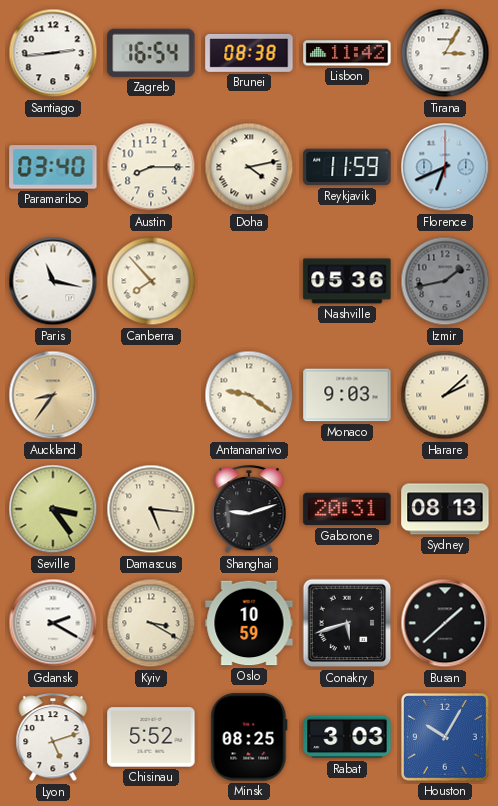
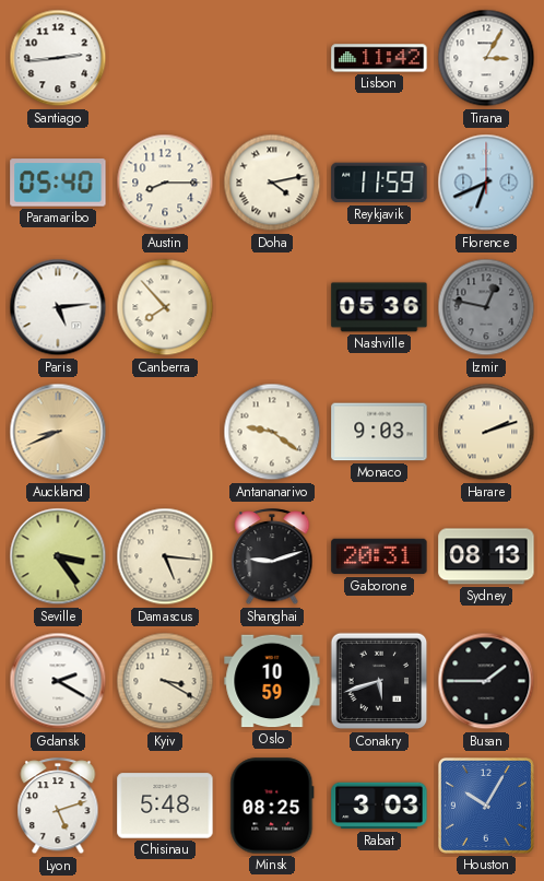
Zagreb: 16:54 -> none
Brunei: 08:38 -> none
Paramaribo: 03:40 -> 05:40
Paris: 11:17 -> 5:14
Izmir: 1:43 -> 12:47
Auckland: 8:36 -> 8:41
Harare: 2:08 -> 2:12
Busan: 1:38 -> 1:45
Chisinau: 5:52 -> 5:48
